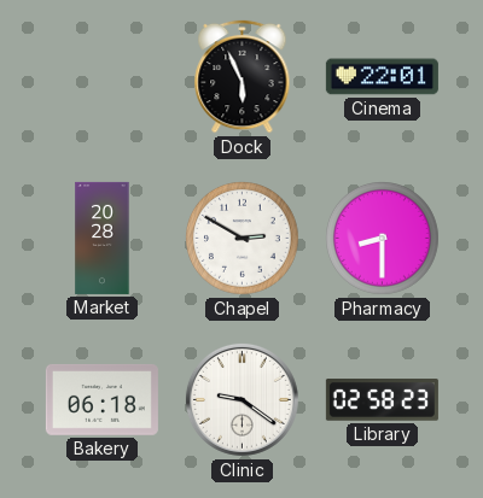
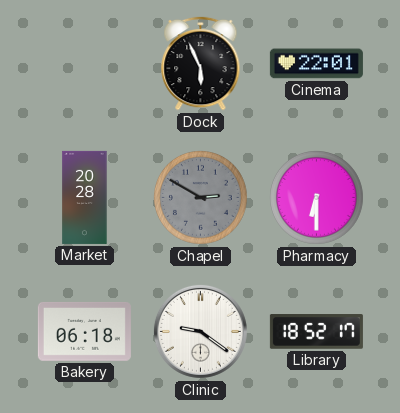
Chapel dial: white -> grey
Pharmacy: 8:30 -> 6:30
Library: 02:58 -> 18:52
